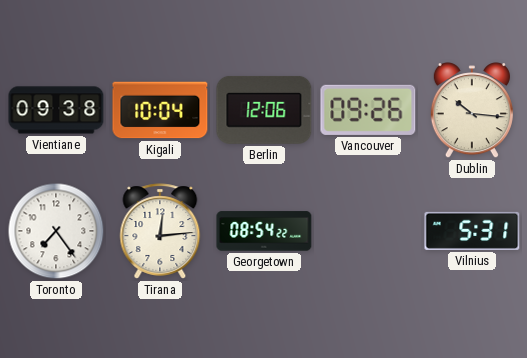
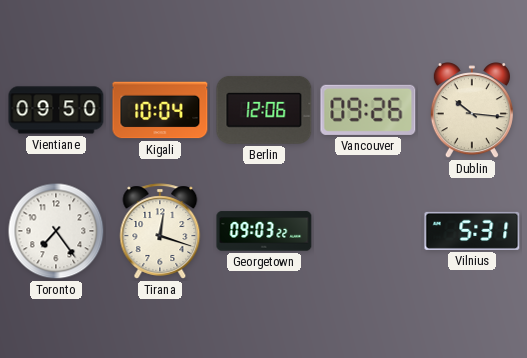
Vientiane: 09:38 -> 09:50
Tirana: 12:14 -> 12:18
Georgetown: 08:54 -> 09:03
